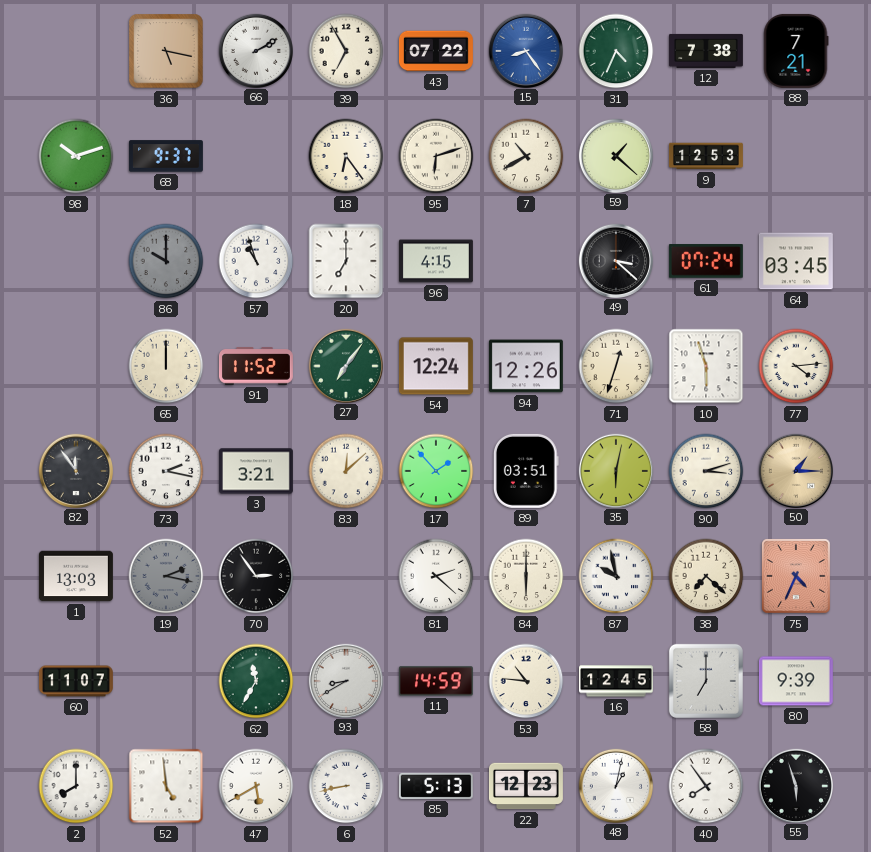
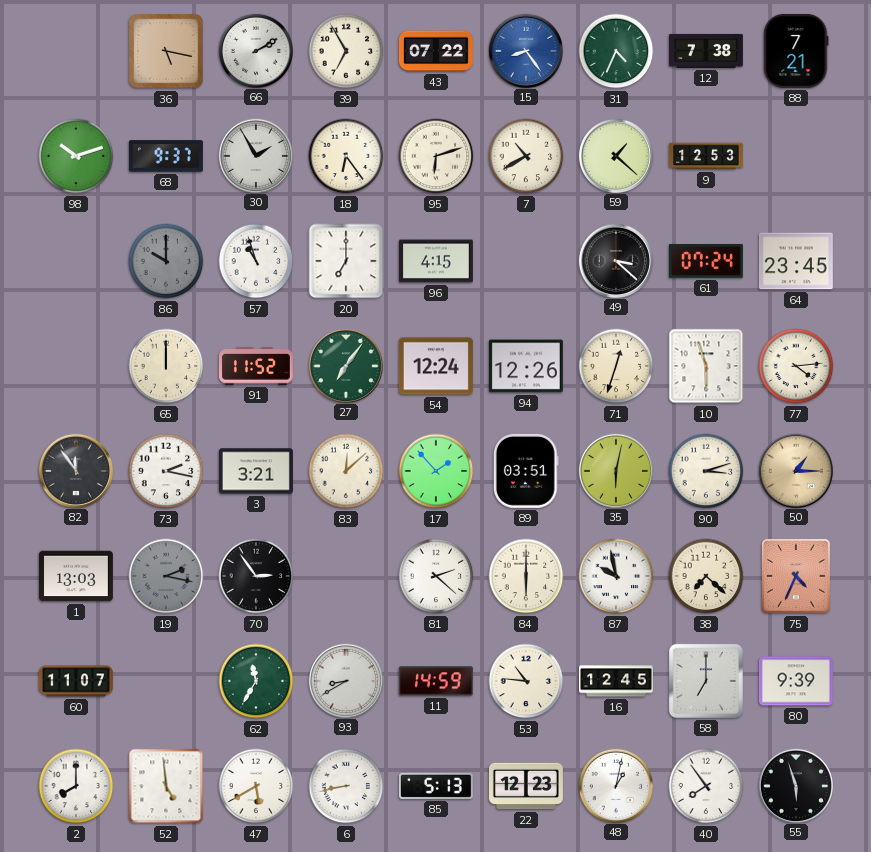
30: none -> 1:55
64: 03:45 -> 23:45
